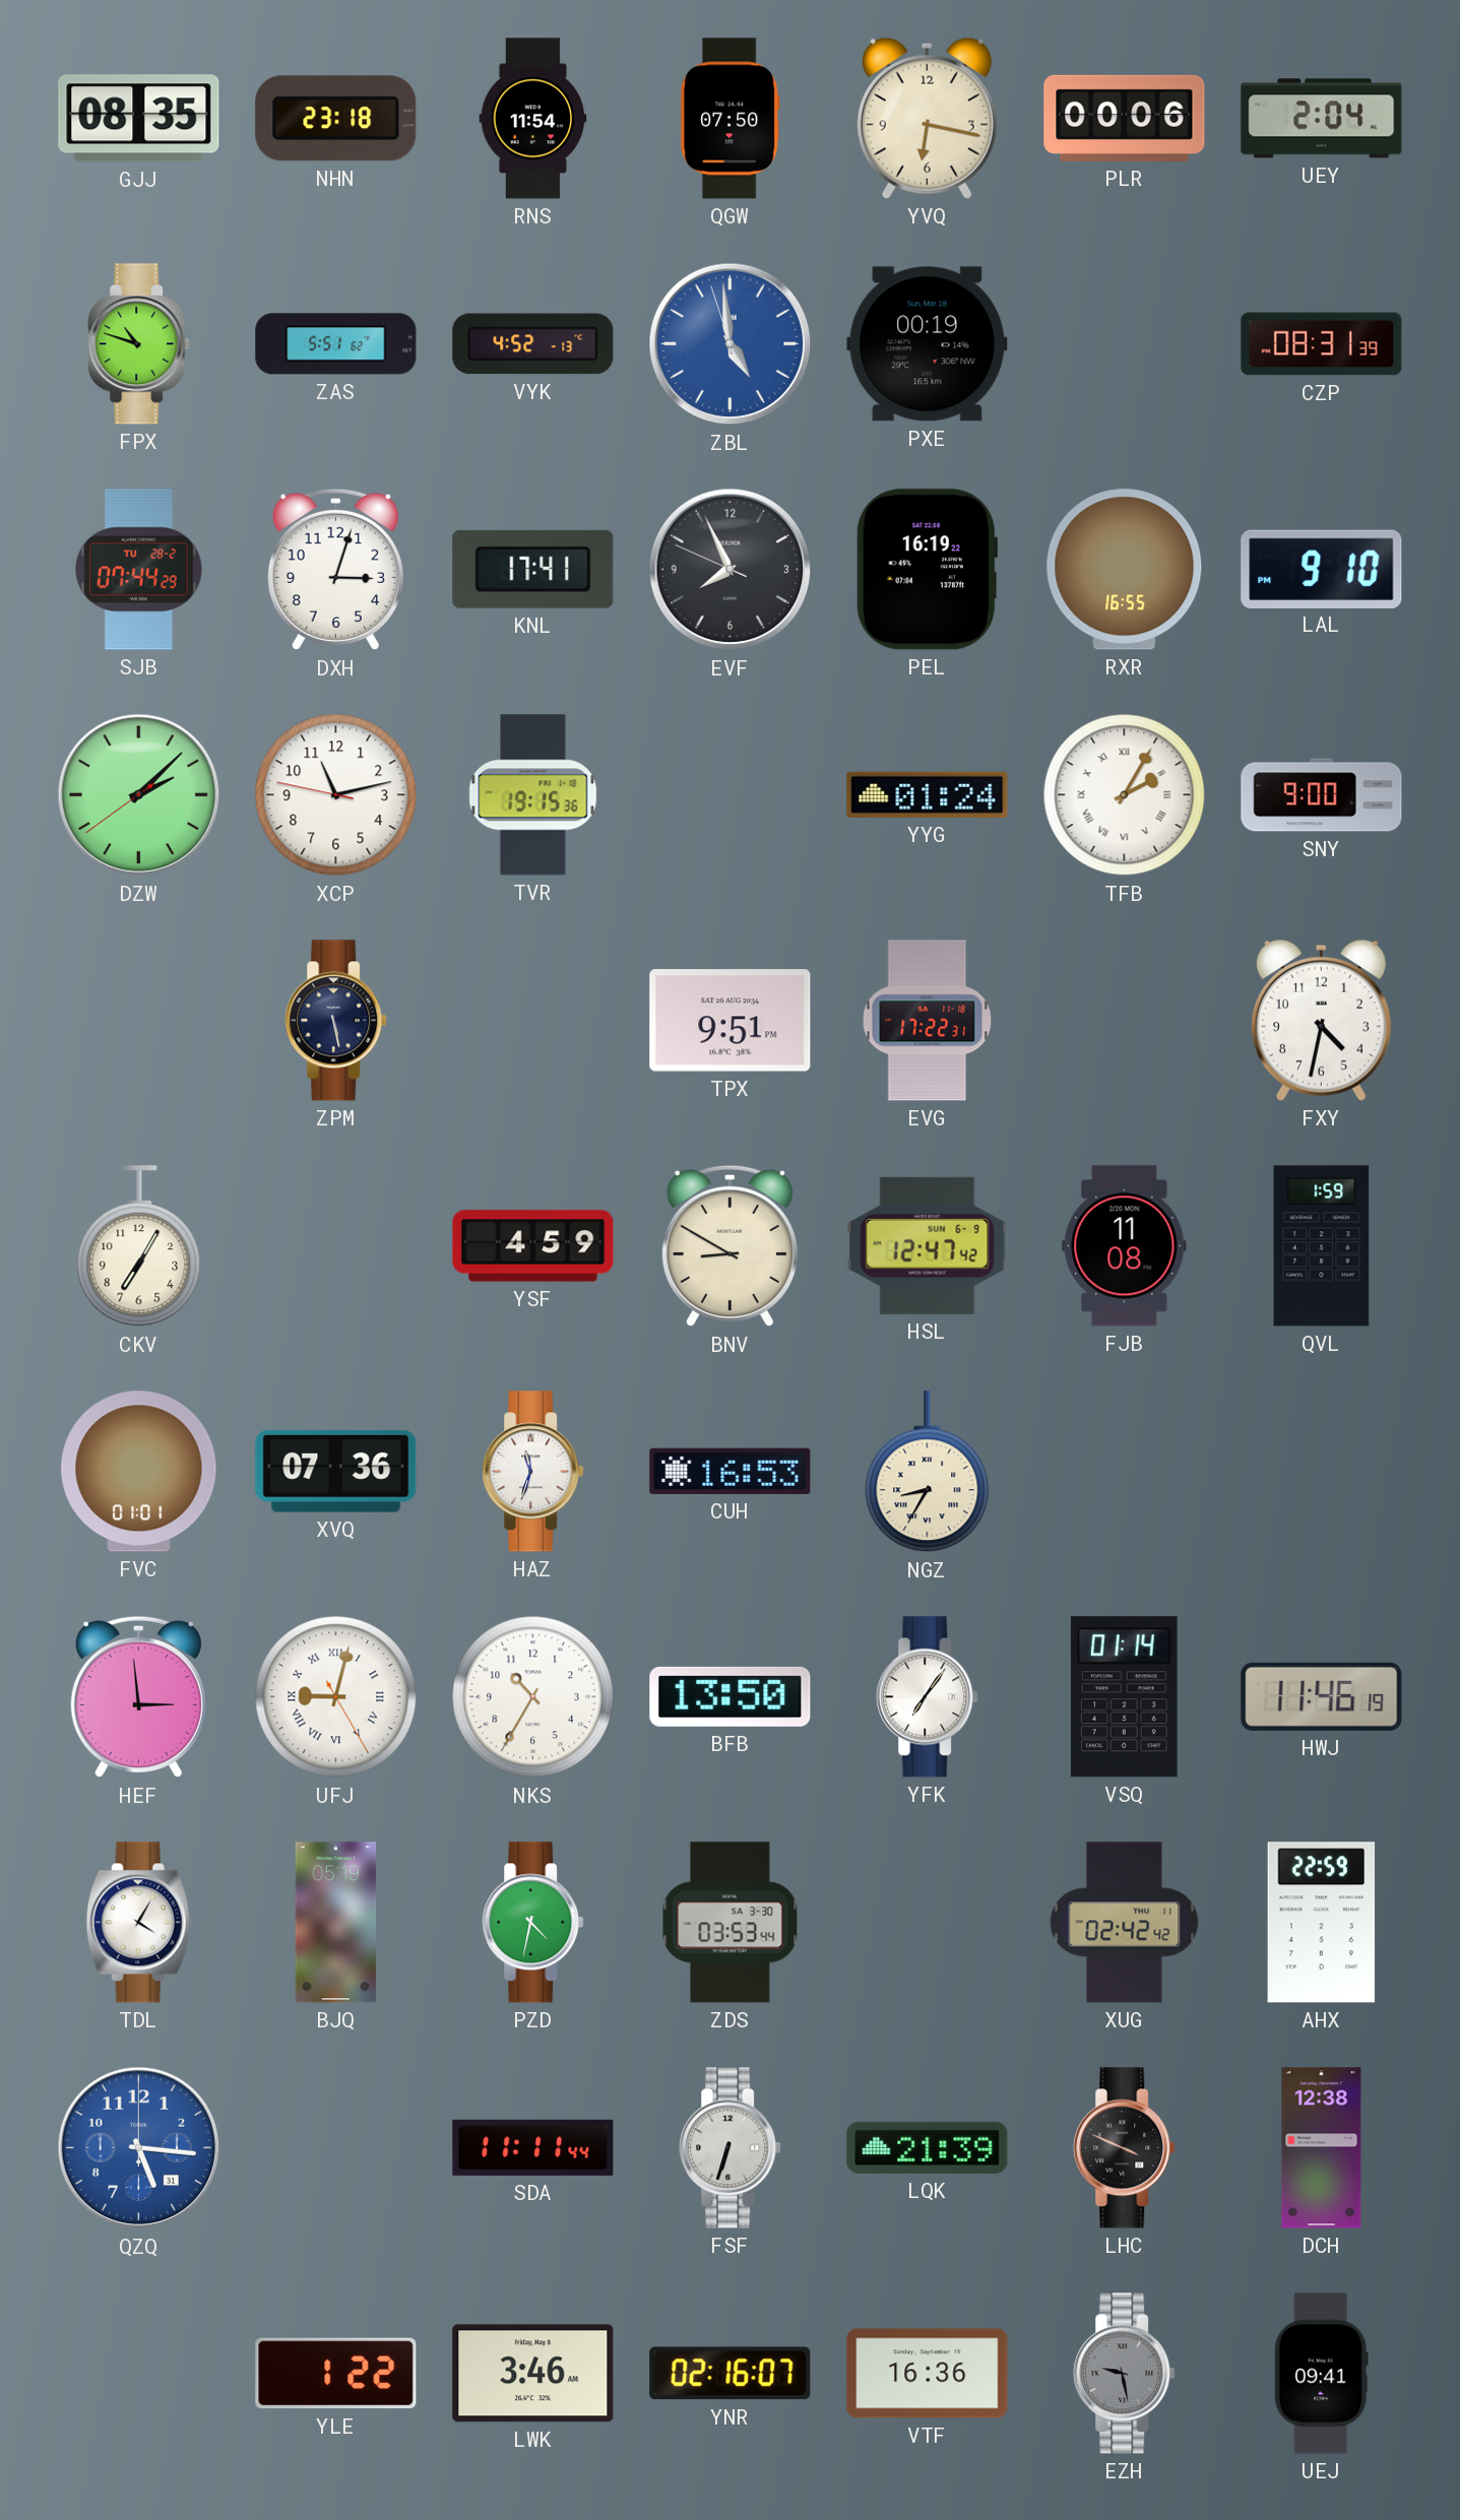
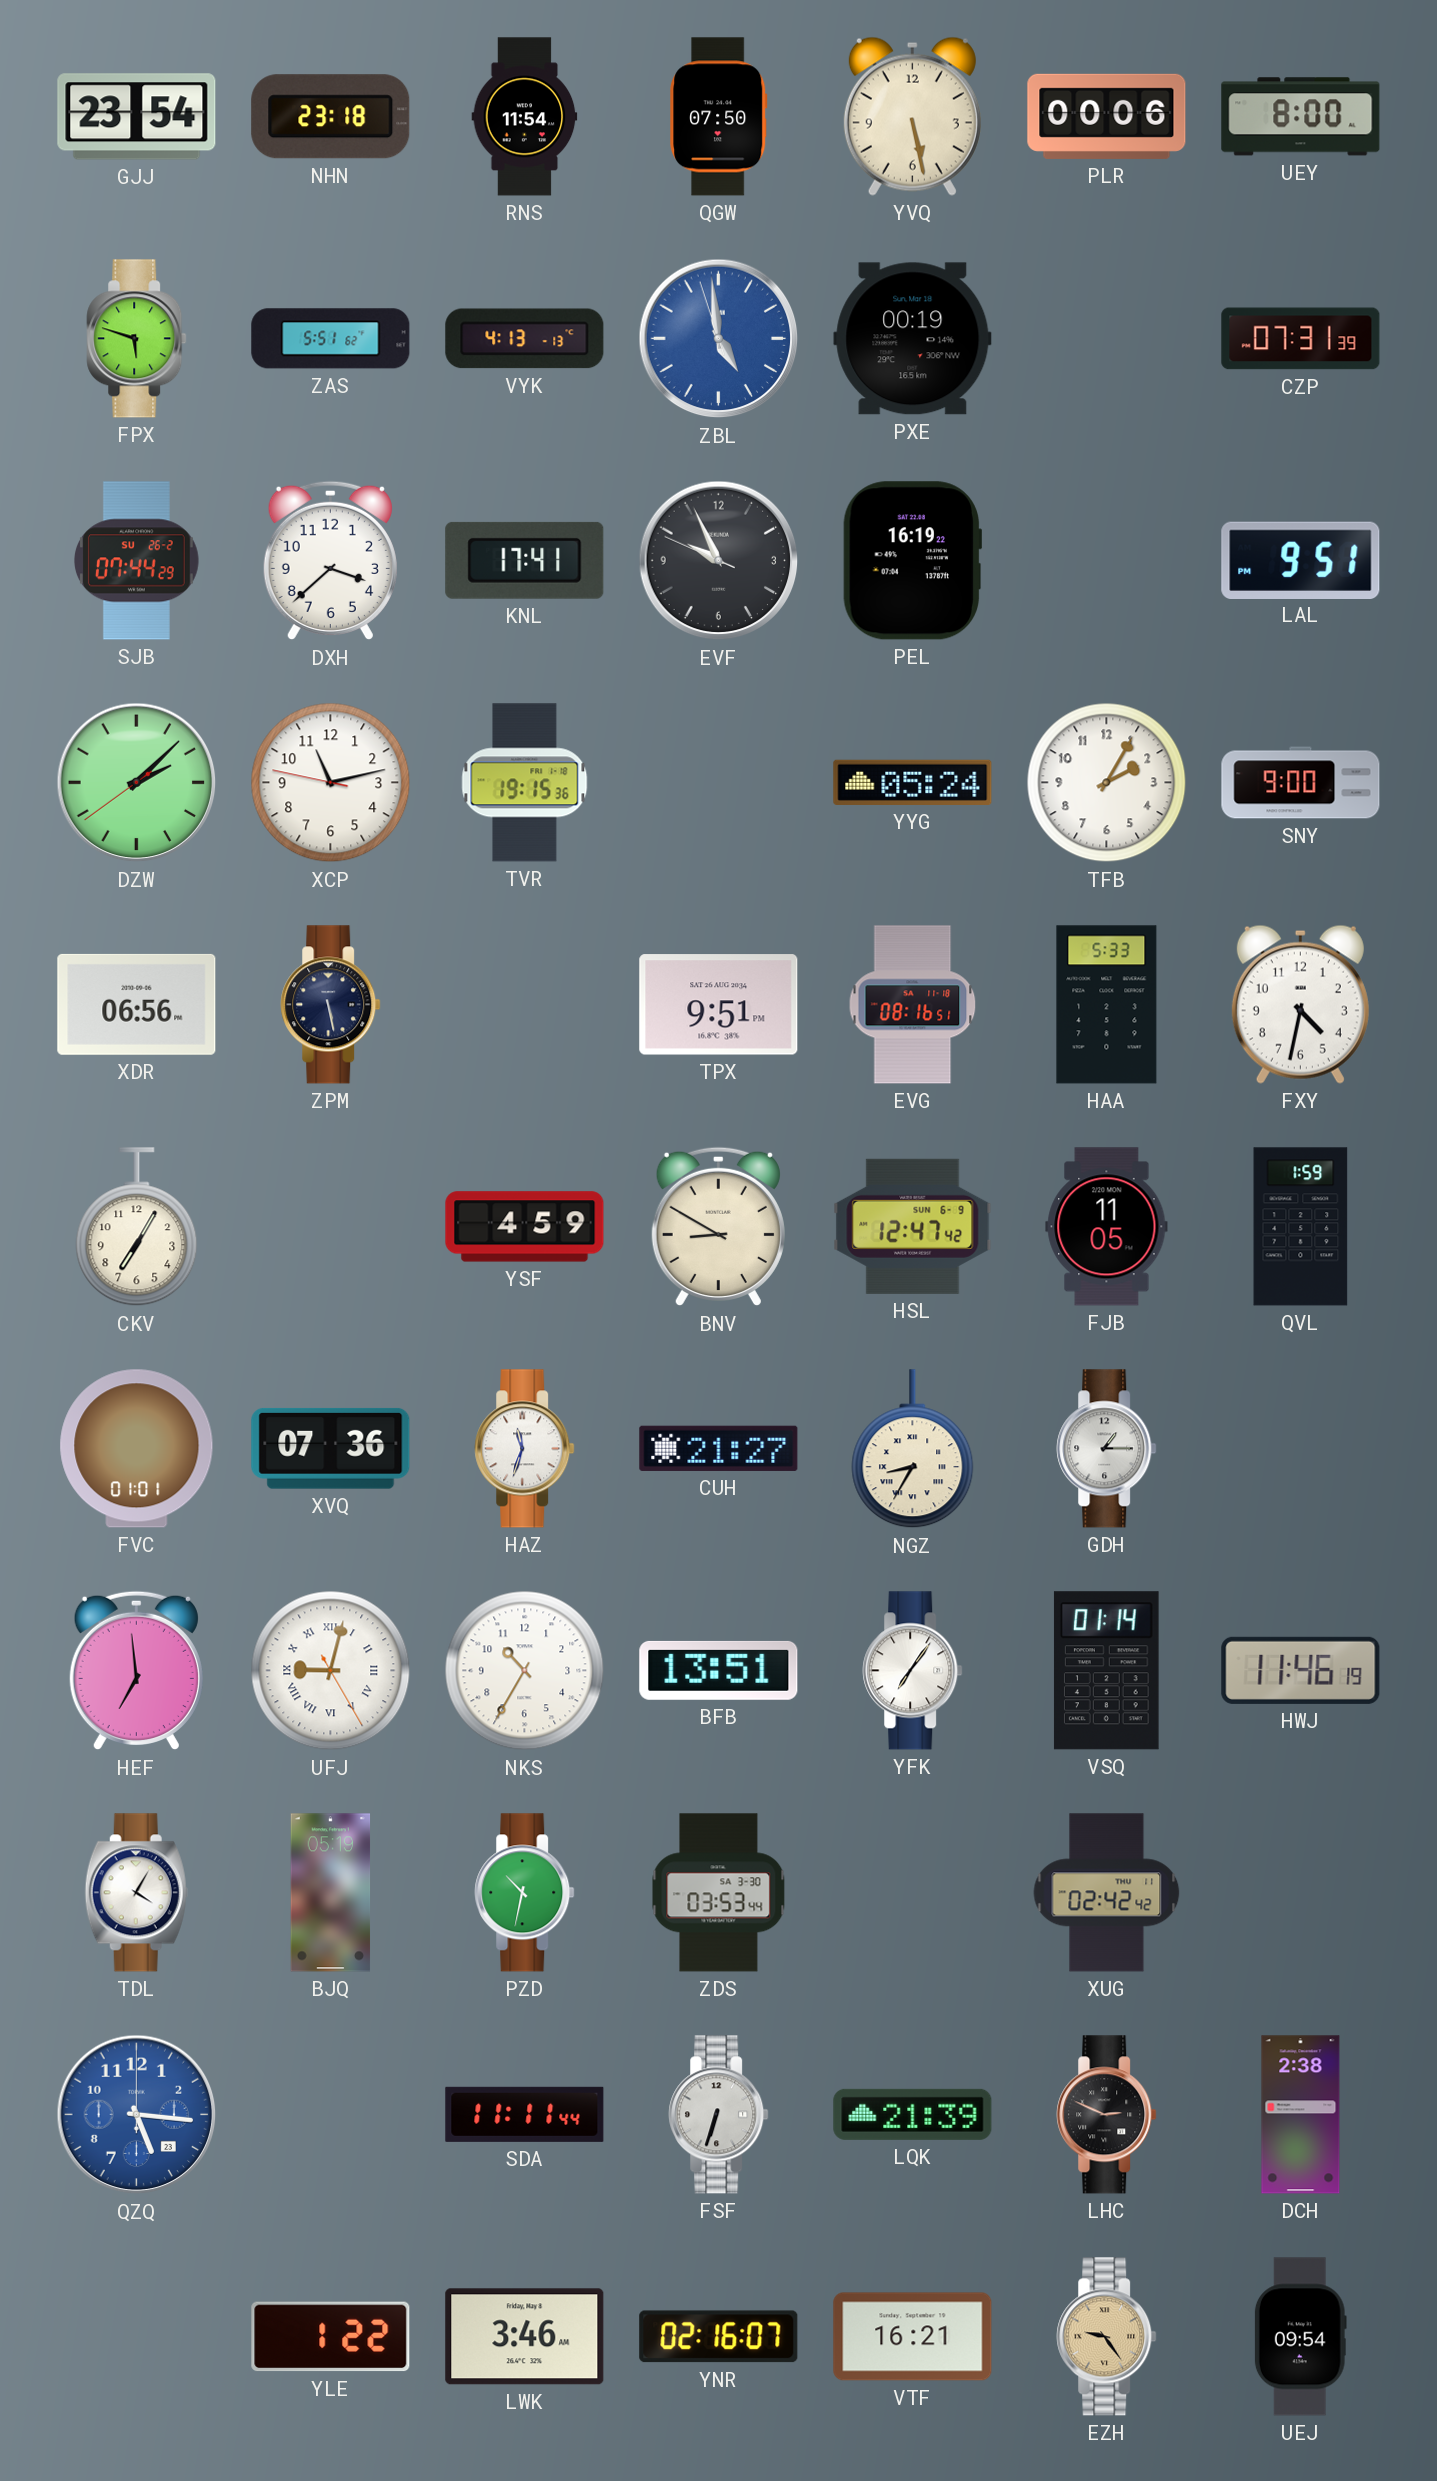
GJJ: 08:35 -> 23:54
YVQ: 6:17 -> 5:28
UEY: 2:04 -> 8:00
FPX: 10:48 -> 5:48
VYK: 4:52 -> 4:13
CZP: 08:31 -> 07:31
SJB date: TU 28-2 -> SU 26-2
DXH: 3:03 -> 3:38
EVF: 7:55 -> 9:55
RXR: 16:55 -> none
LAL: 9:10 -> 9:51
YYG: 01:24 -> 05:24
TFB numerals: Roman -> Arabic
XDR: none -> 06:56
EVG: 17:22 -> 08:16
HAA: none -> 5:33
FJB: 11:08 -> 11:05
CUH: 16:53 -> 21:27
GDH: none -> 1:15
HEF: 2:59 -> 6:59
BFB: 13:50 -> 13:51
PZD: 4:32 -> 10:32
AHX: 22:59 -> none
QZQ date: 31 -> 23
LHC: 3:49 -> 2:49
DCH: 12:38 -> 2:38
VTF: 16:36 -> 16:21
EZH: 9:28 -> 9:24
EZH dial: grey -> champagne
UEJ: 09:41 -> 09:54
